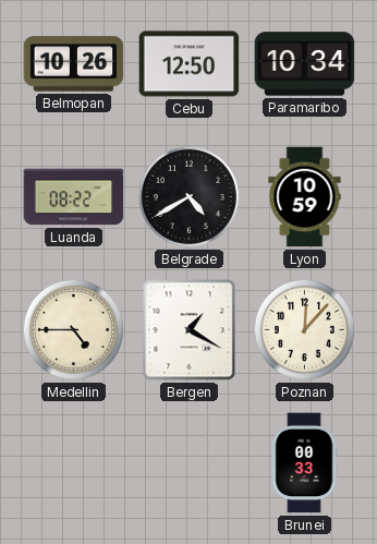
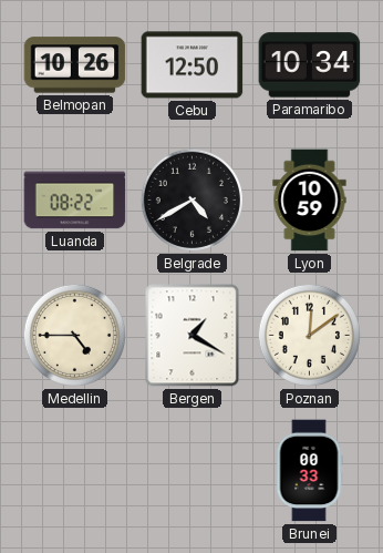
Poznan: 12:07 -> 12:09
